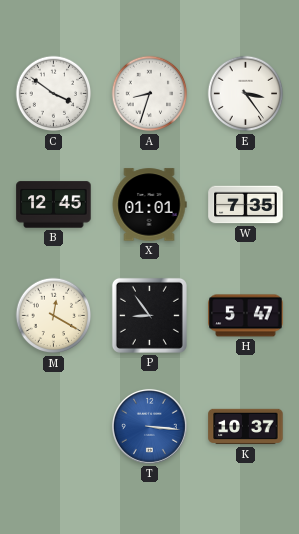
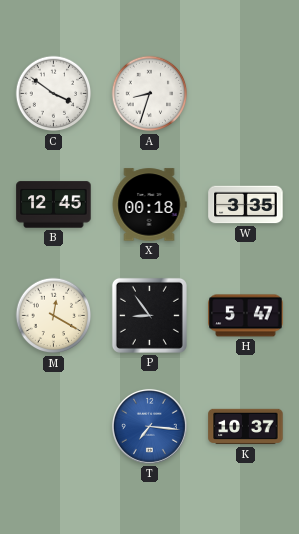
E: 3:24 -> none
X: 01:01 -> 00:18
W: 7:35 -> 3:35
T: 3:16 -> 7:16
